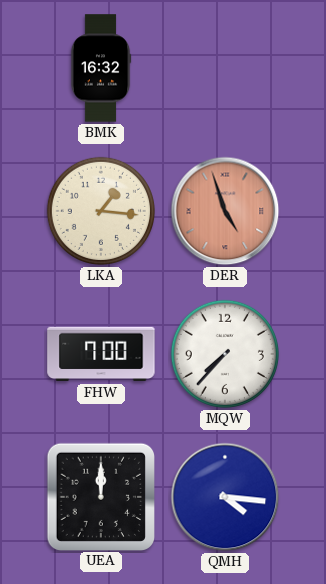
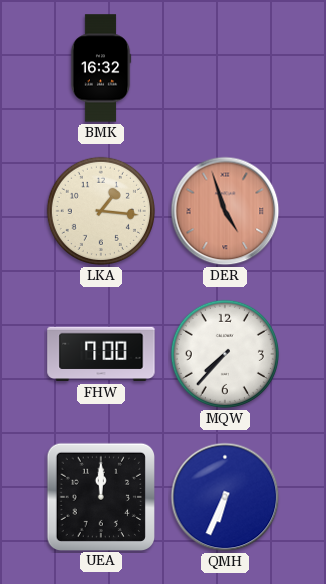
QMH: 4:16 -> 6:34
